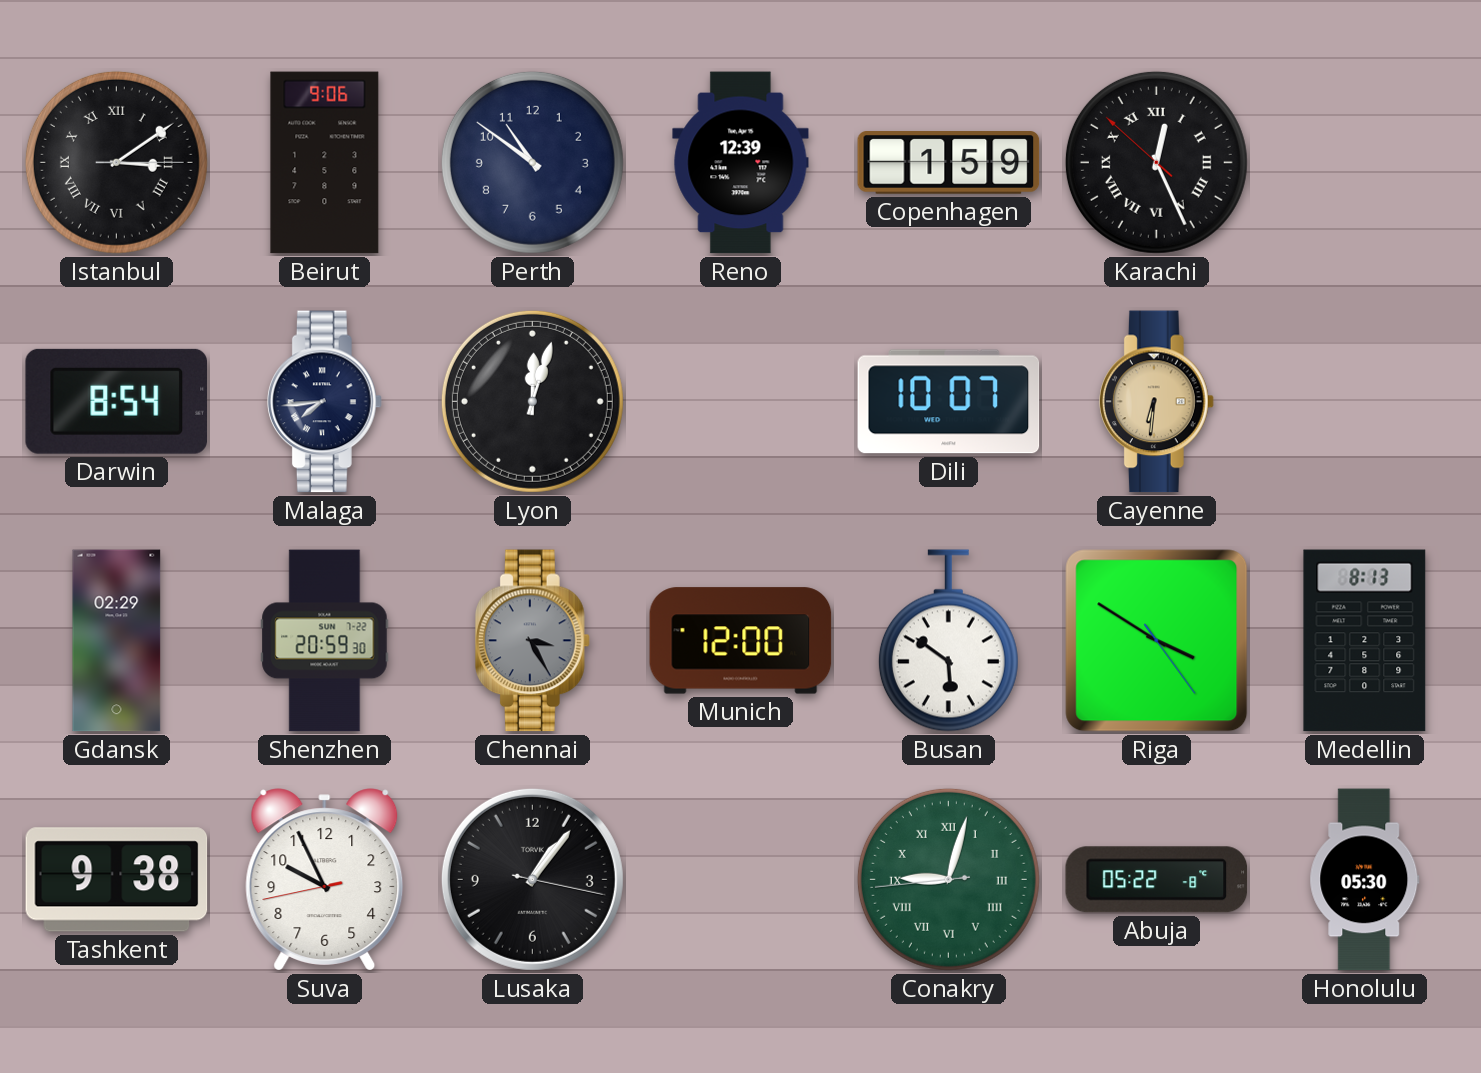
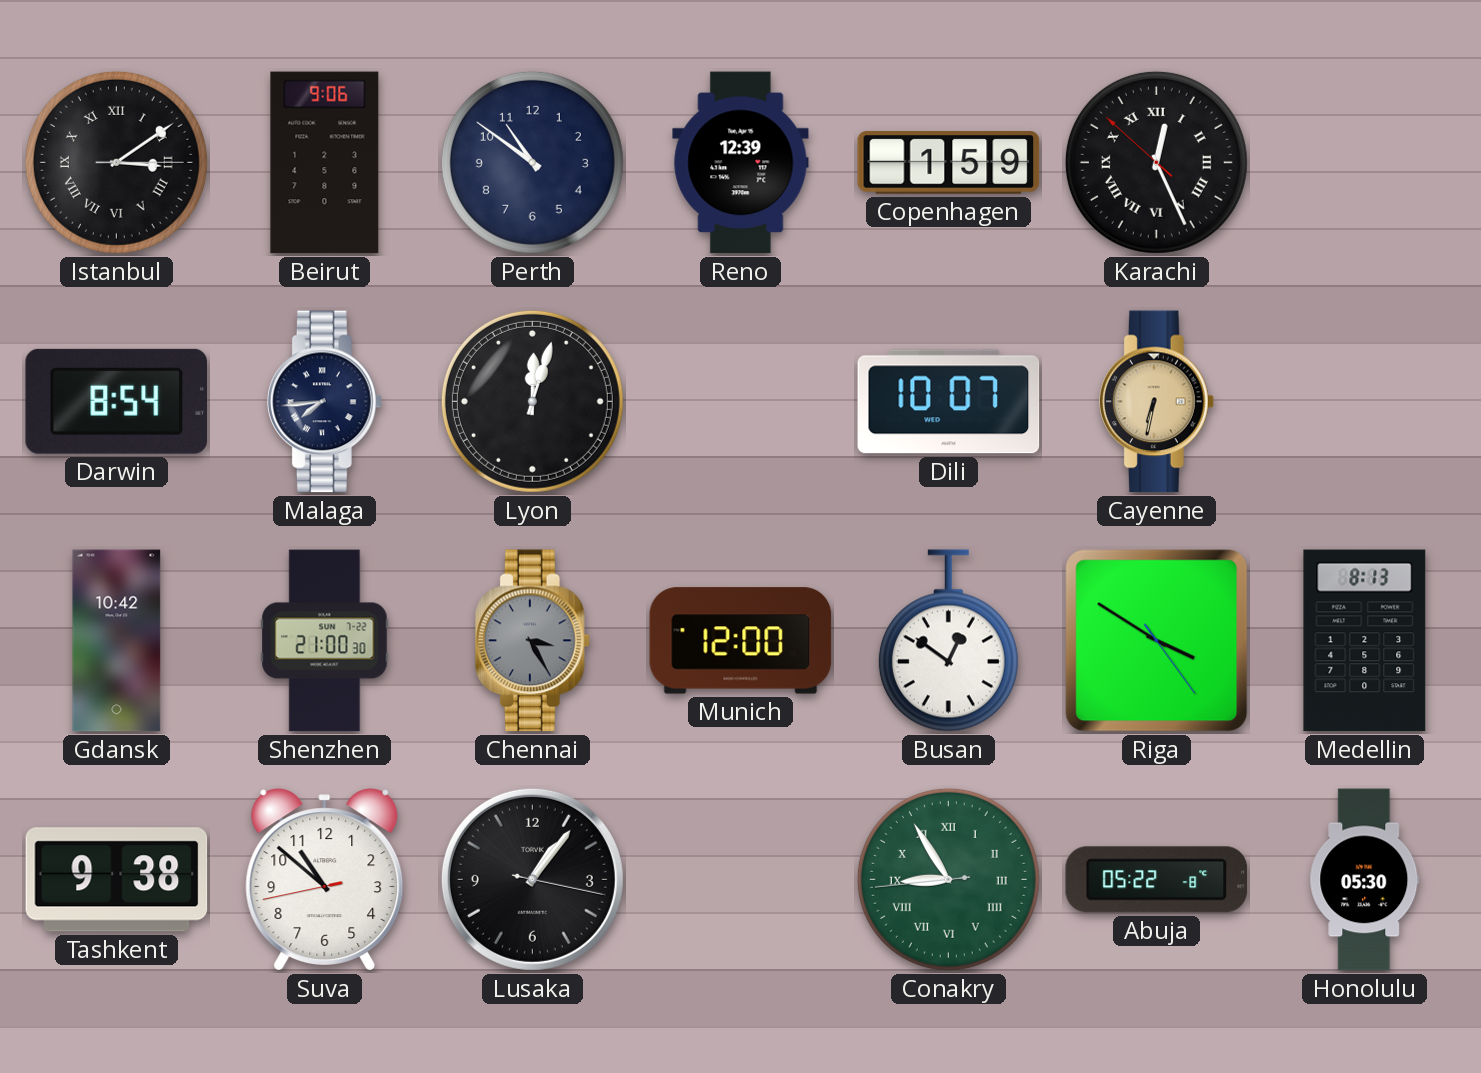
Cayenne: 6:31 -> 6:32
Gdansk: 02:29 -> 10:42
Shenzhen: 20:59 -> 21:00
Busan: 5:51 -> 12:51
Suva: 9:55 -> 10:51
Conakry: 9:02 -> 8:54
